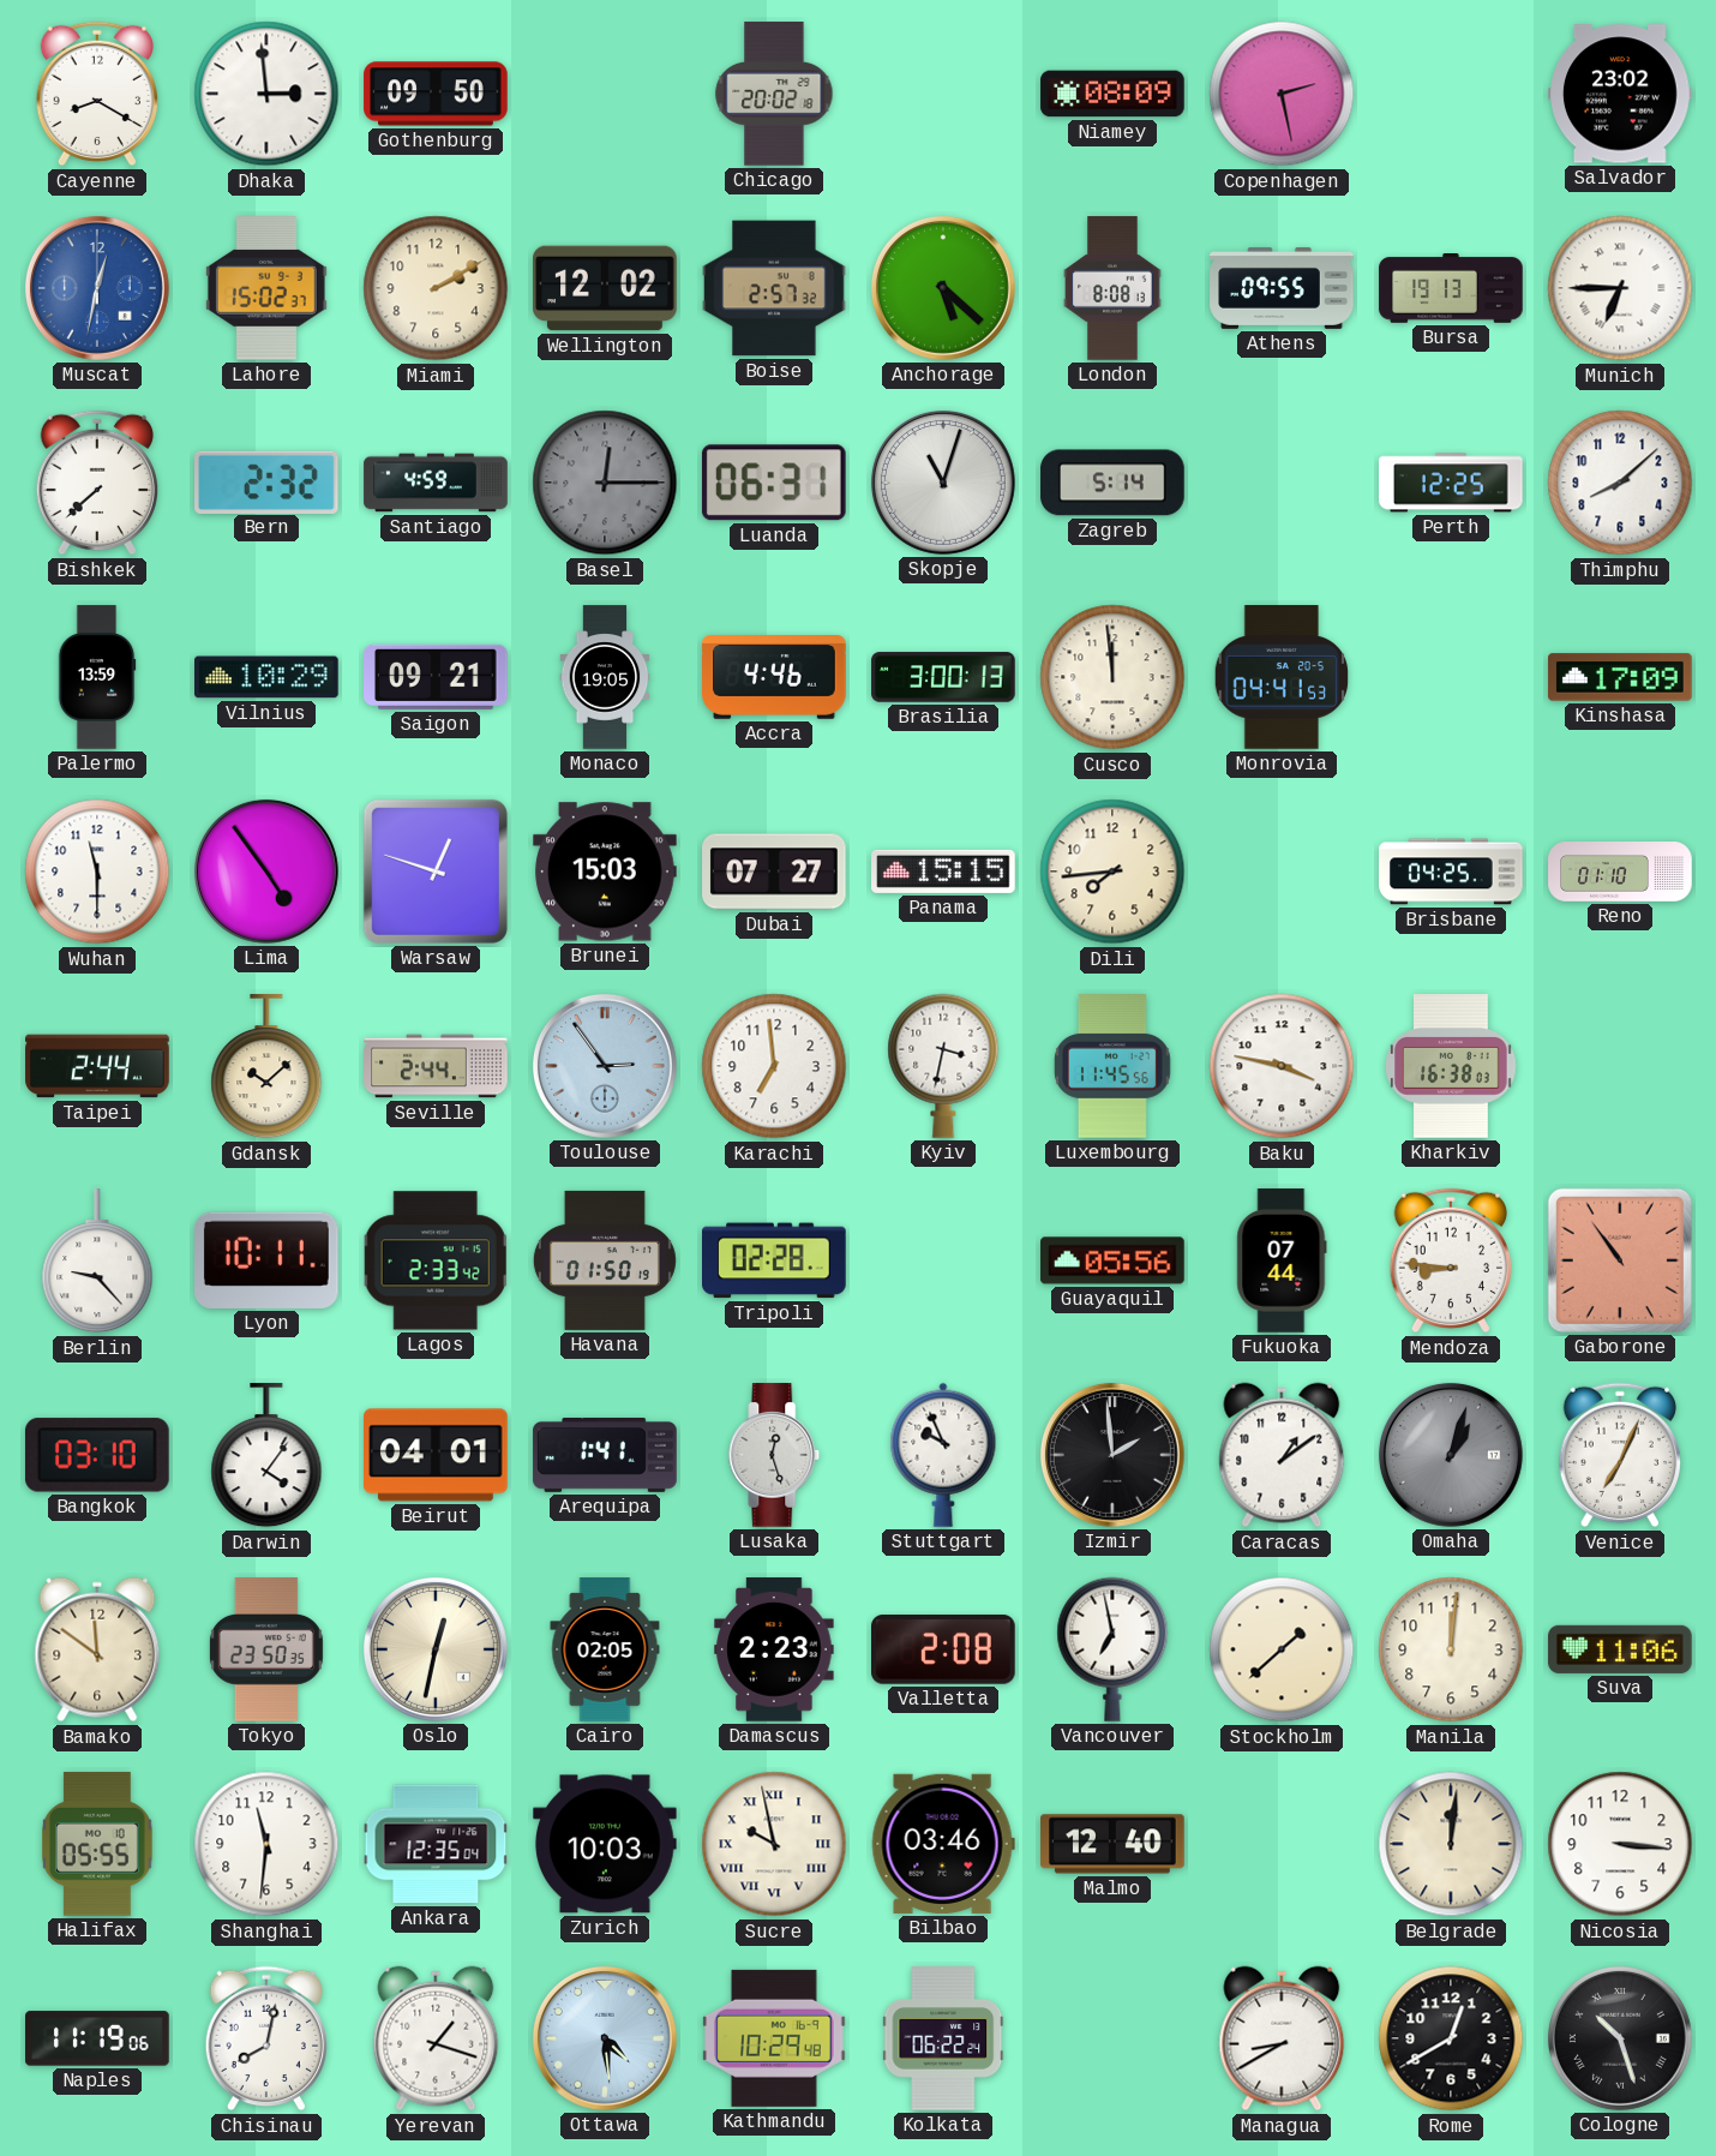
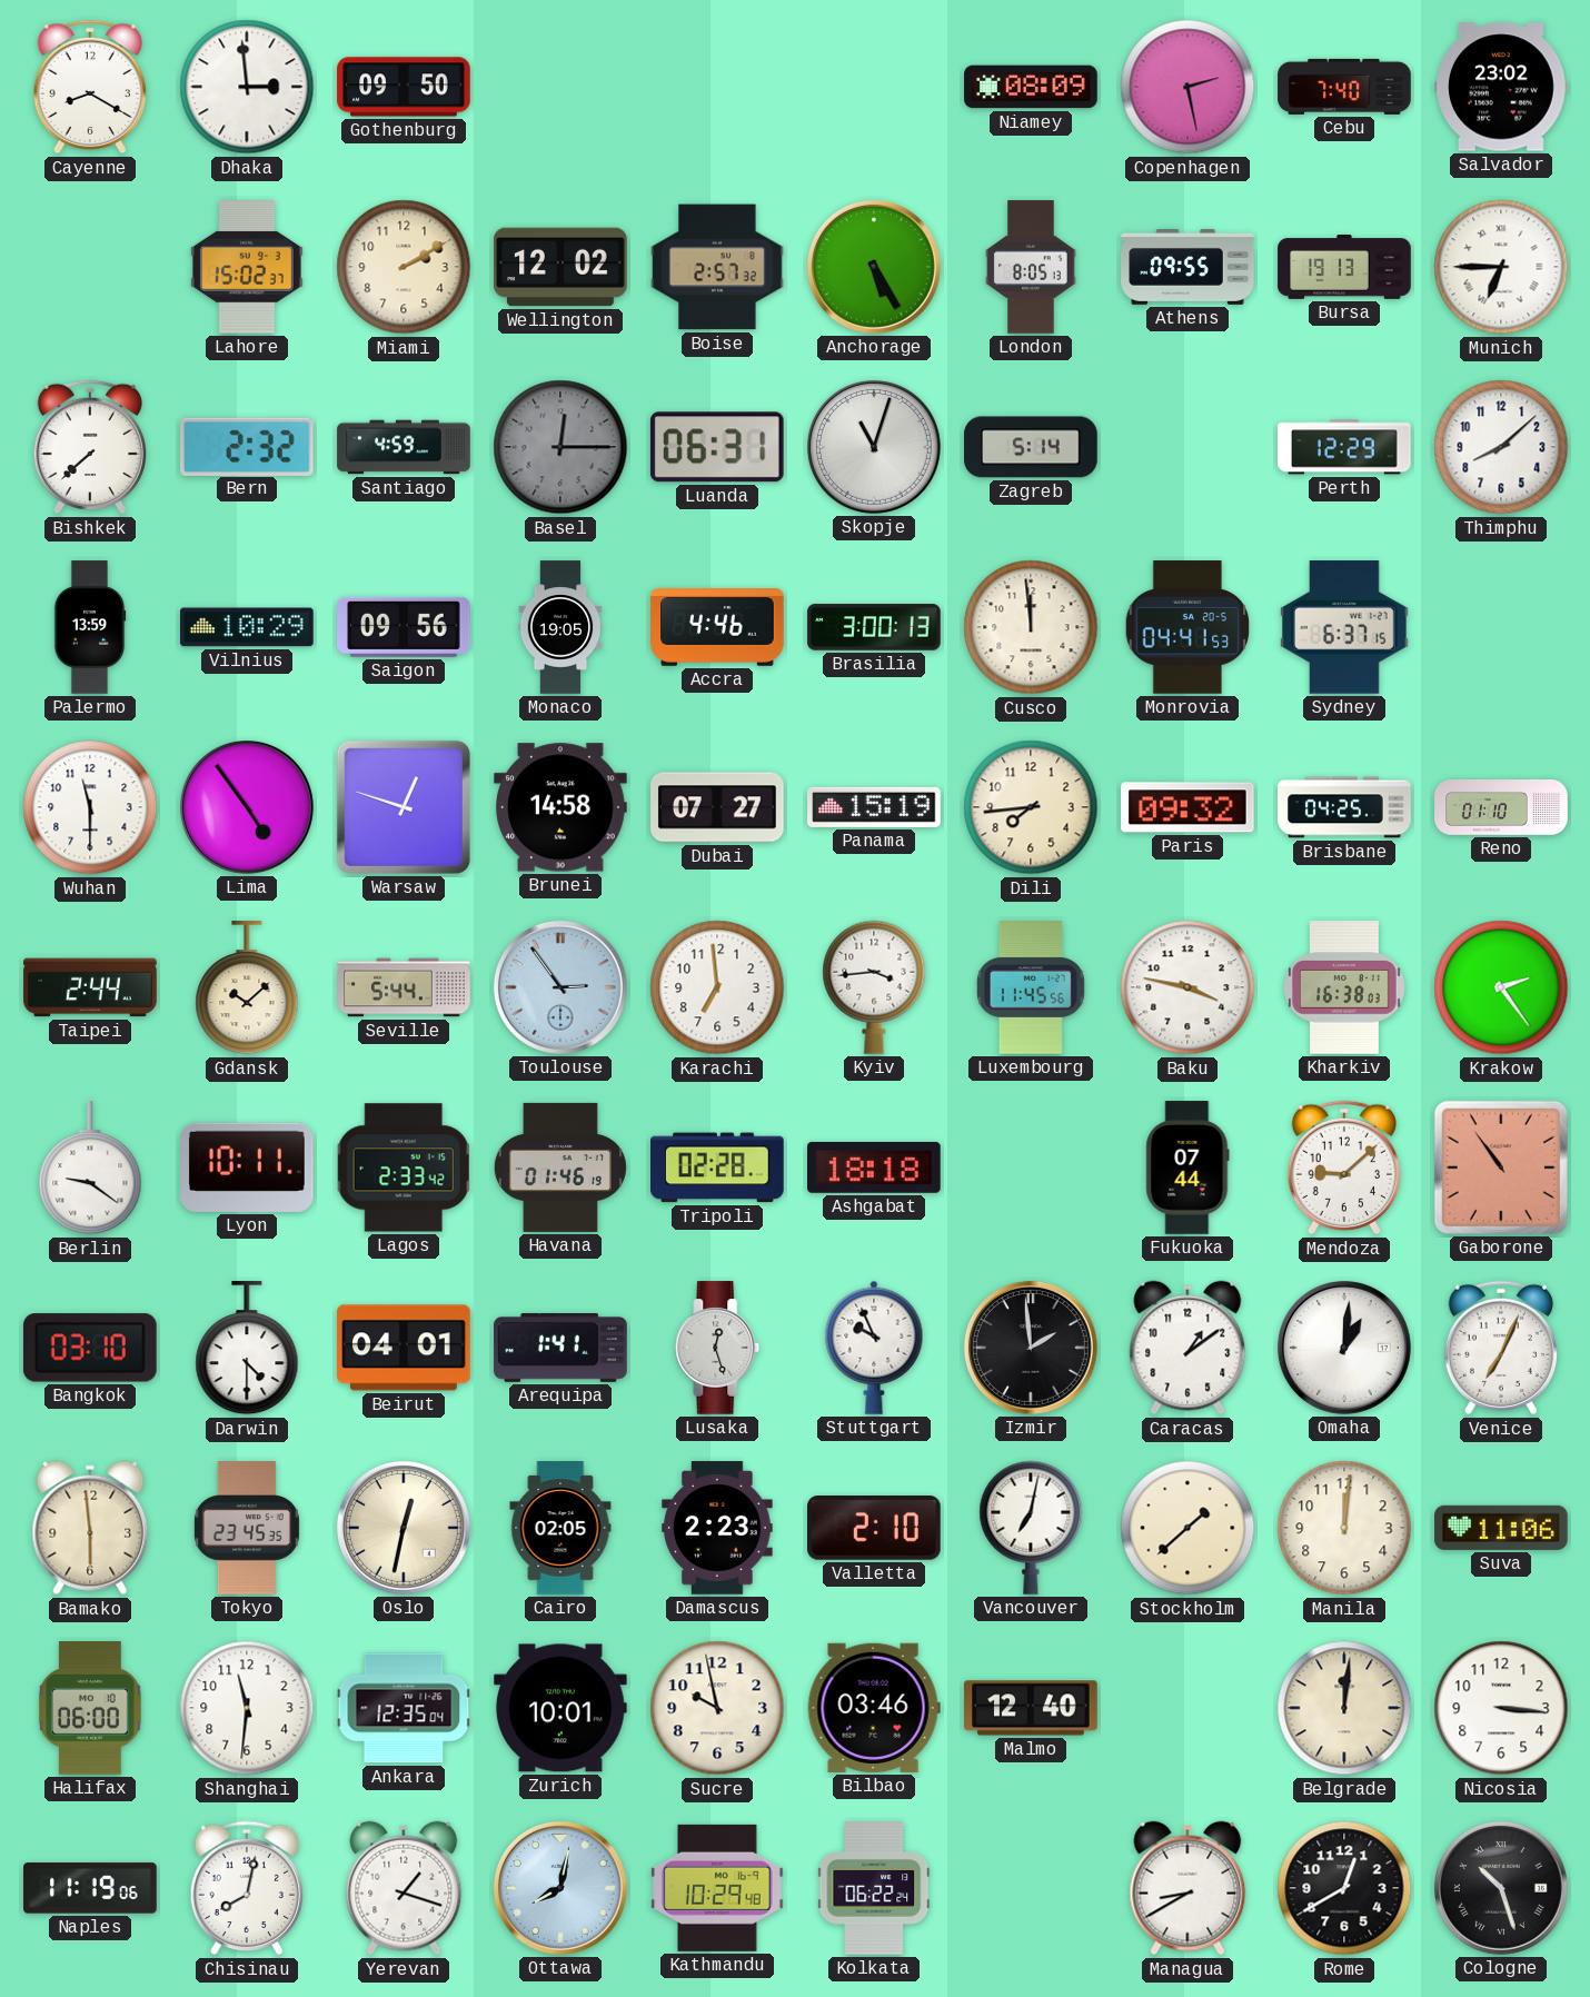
Chicago: 20:02 -> none
Cebu: none -> 7:40
Muscat: 12:32 -> none
Anchorage: 5:22 -> 5:25
London: 8:08 -> 8:05
Perth: 12:25 -> 12:29
Saigon: 09:21 -> 09:56
Sydney: none -> 6:37
Kinshasa: 17:09 -> none
Brunei: 15:03 -> 14:58
Panama: 15:15 -> 15:19
Paris: none -> 09:32
Seville: 2:44 -> 5:44
Kyiv: 3:32 -> 3:44
Krakow: none -> 2:24
Berlin: 9:23 -> 9:21
Havana: 01:50 -> 01:46
Ashgabat: none -> 18:18
Guayaquil: 05:56 -> none
Mendoza: 8:46 -> 9:08
Darwin: 4:06 -> 4:30
Omaha: 1:03 -> 1:01
Omaha dial: grey -> white
Bamako: 11:51 -> 5:59
Tokyo: 23:50 -> 23:45
Valletta: 2:08 -> 2:10
Vancouver: 6:58 -> 7:02
Halifax: 05:55 -> 06:00
Zurich: 10:03 -> 10:01
Sucre numerals: Roman -> Arabic
Ottawa: 4:29 -> 8:02
